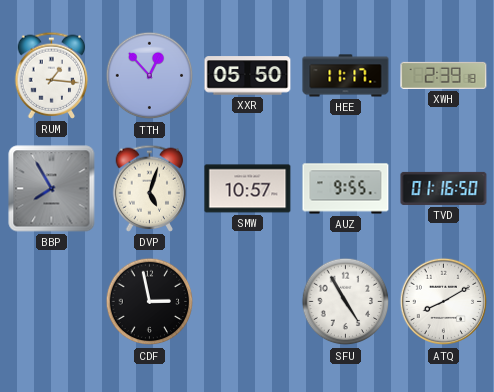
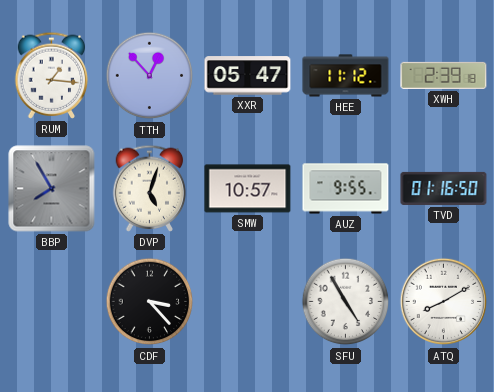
XXR: 05:50 -> 05:47
HEE: 11:17 -> 11:12
CDF: 2:58 -> 3:23
